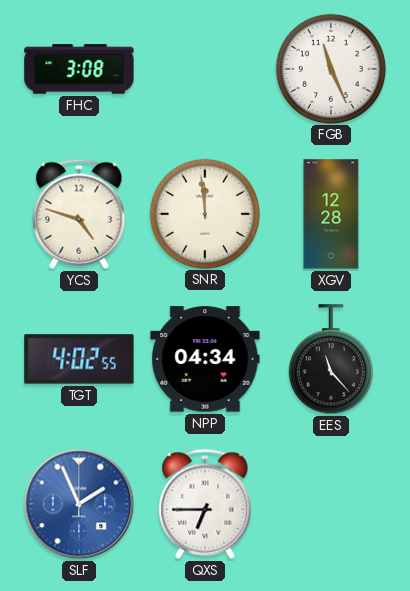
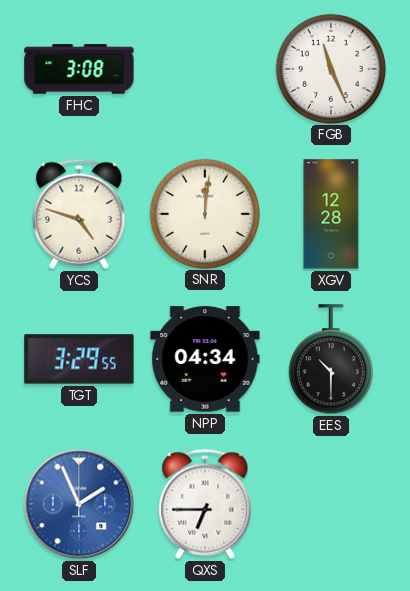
SNR: 11:59 -> 12:01
TGT: 4:02 -> 3:29
EES: 11:23 -> 10:30
